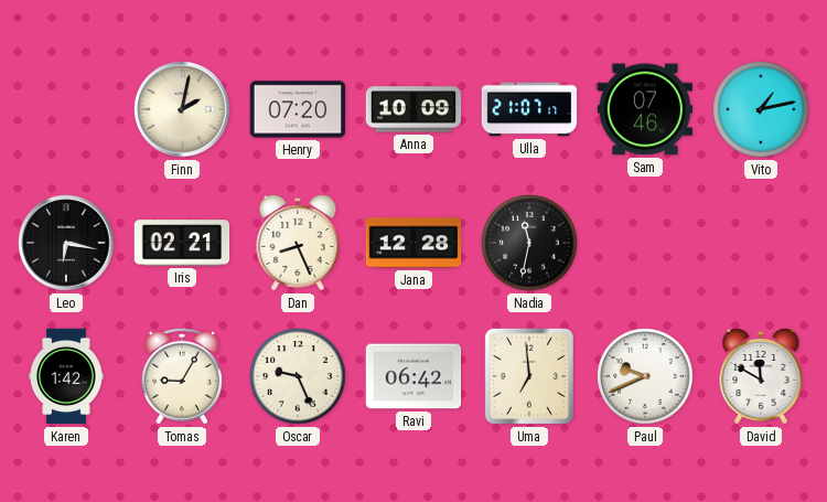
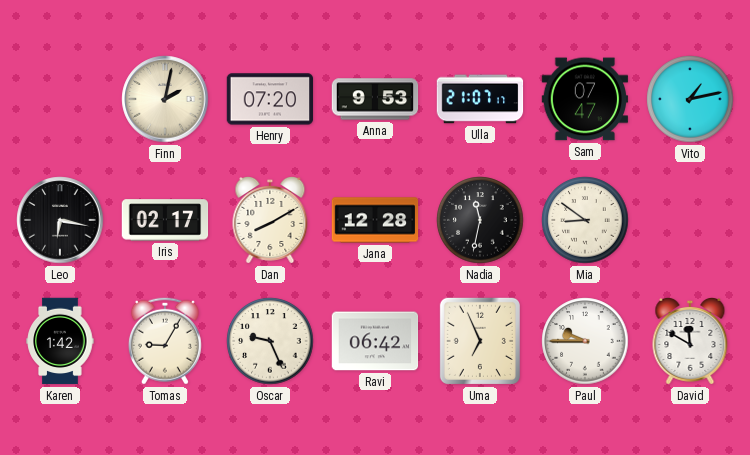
Anna: 10:09 -> 9:53
Sam: 07:46 -> 07:47
Iris: 02:21 -> 02:17
Dan: 8:26 -> 8:10
Mia: none -> 8:51
Uma: 6:59 -> 6:56
Paul: 9:41 -> 9:45
